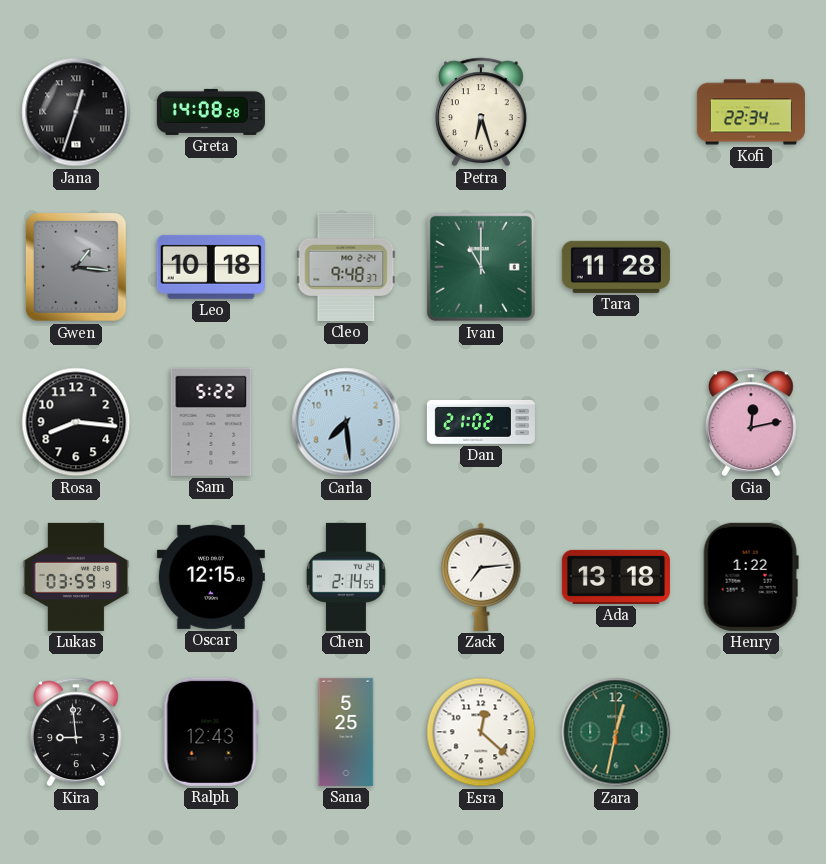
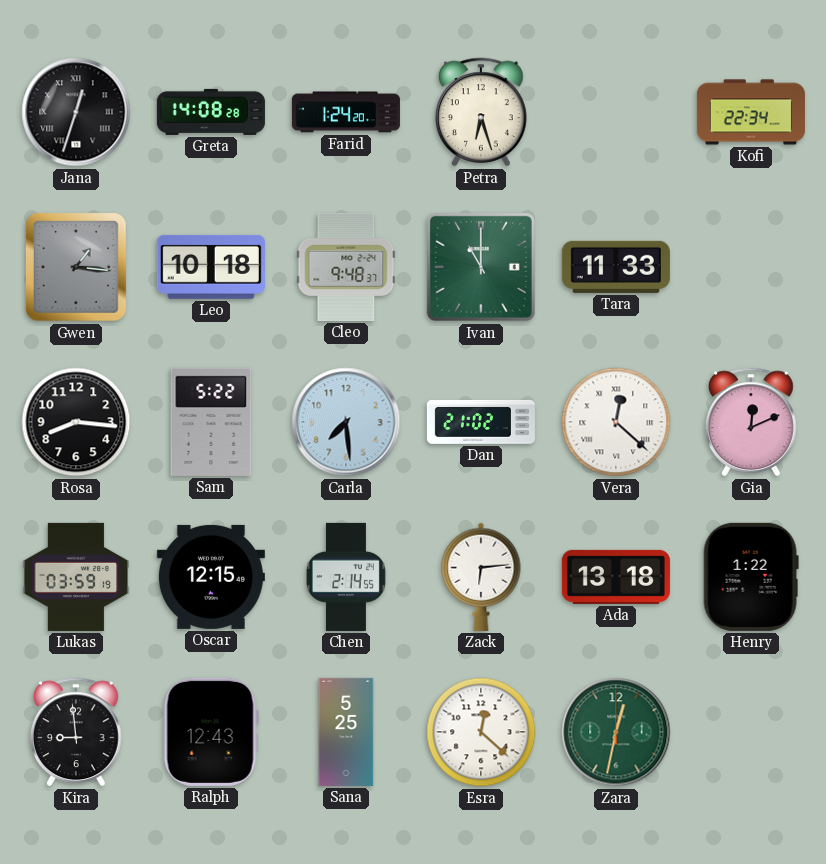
Farid: none -> 1:24
Tara: 11:28 -> 11:33
Vera: none -> 12:22
Gia: 12:13 -> 12:11
Zack: 7:14 -> 6:14
